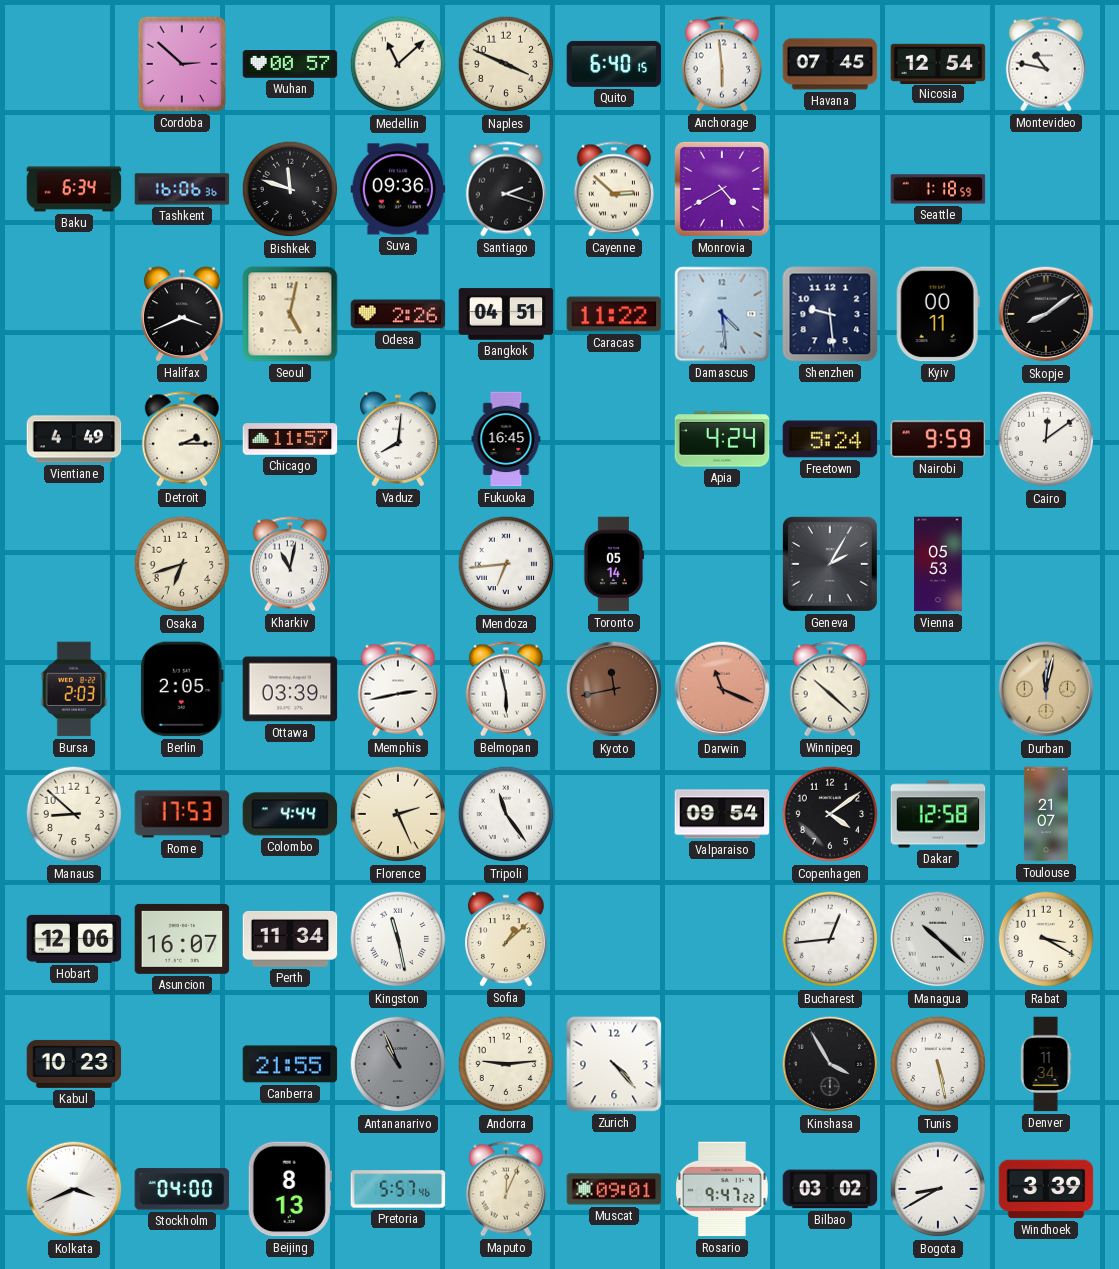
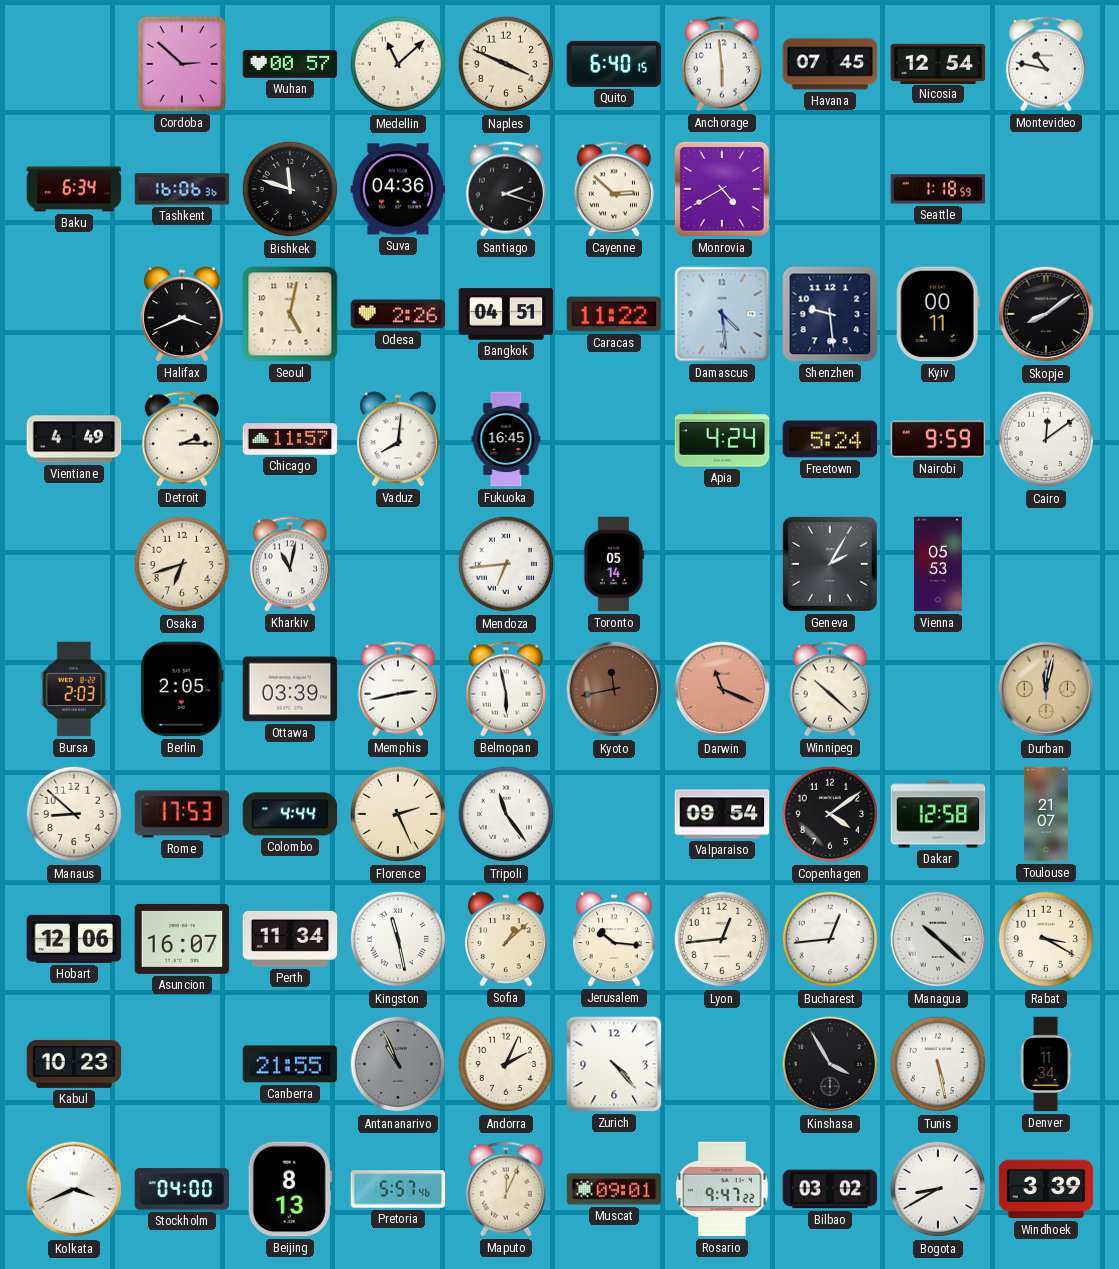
Suva: 09:36 -> 04:36
Jerusalem: none -> 10:16
Lyon: none -> 12:44
Andorra: 9:14 -> 2:04
